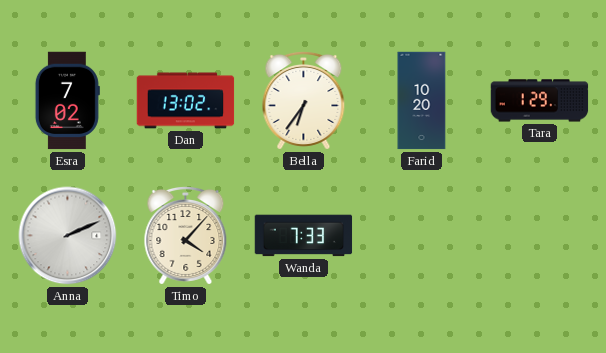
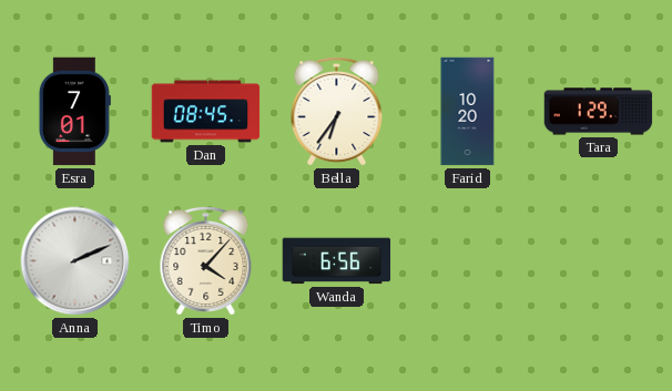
Esra: 7:02 -> 7:01
Dan: 13:02 -> 08:45
Wanda: 7:33 -> 6:56
